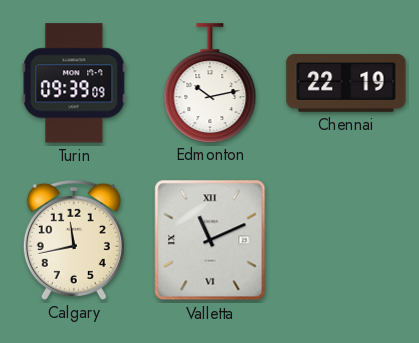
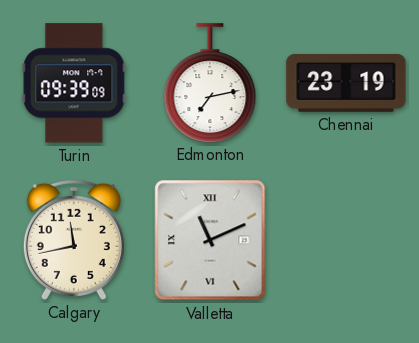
Edmonton: 10:13 -> 7:13
Chennai: 22:19 -> 23:19
